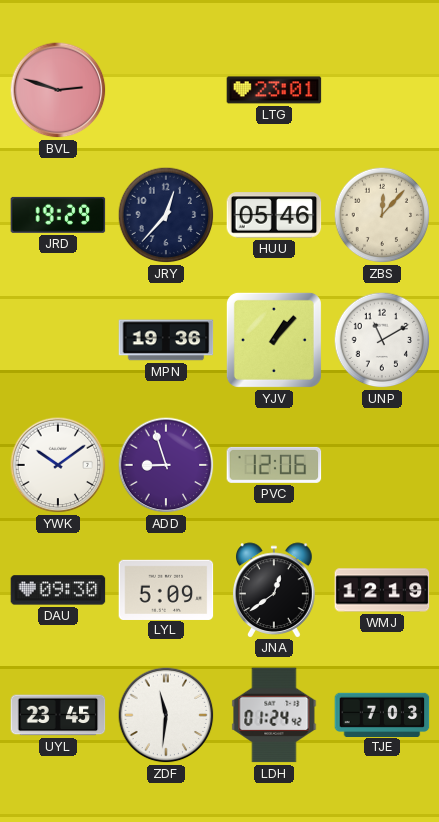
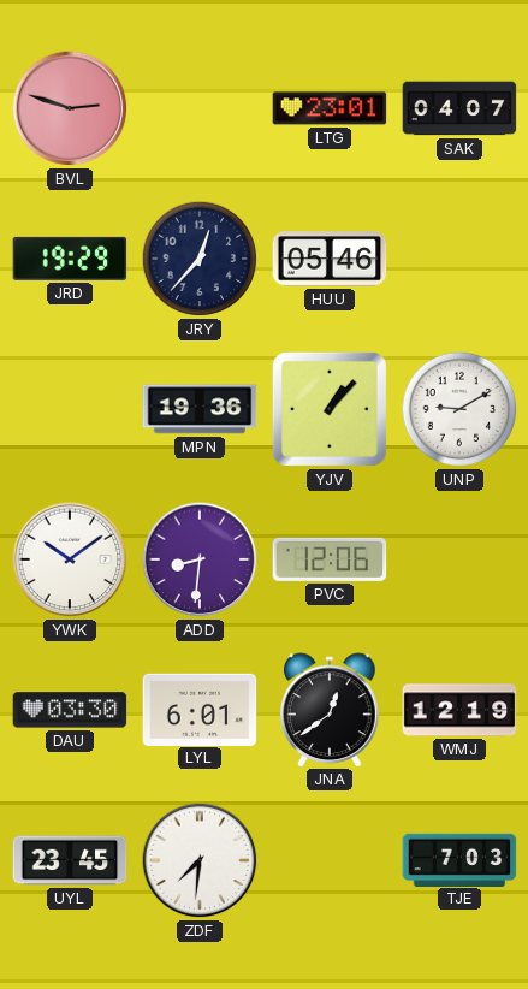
SAK: none -> 04:07
ZBS: 12:07 -> none
UNP: 11:10 -> 9:10
ADD: 8:57 -> 8:31
DAU: 09:30 -> 03:30
LYL: 5:09 -> 6:01
ZDF: 11:31 -> 7:31
LDH: 01:24 -> none
